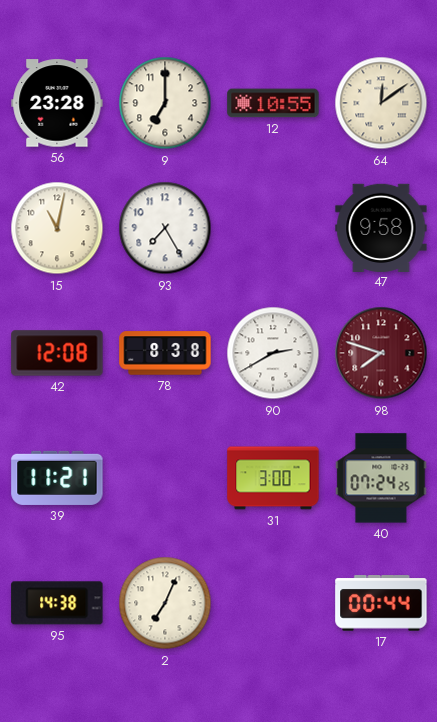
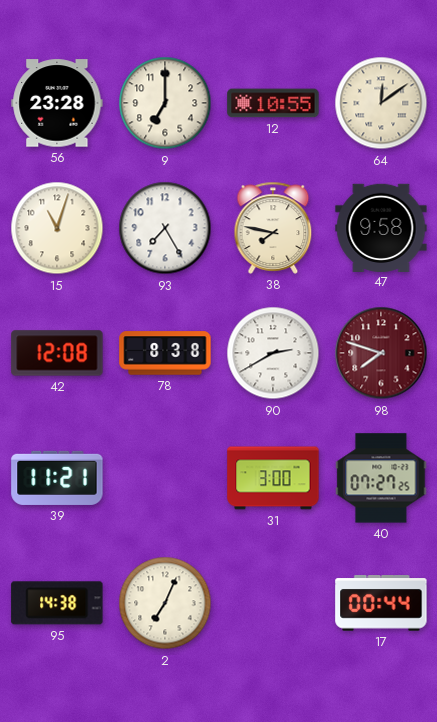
15: 11:02 -> 11:03
38: none -> 7:47
40: 07:24 -> 07:27
